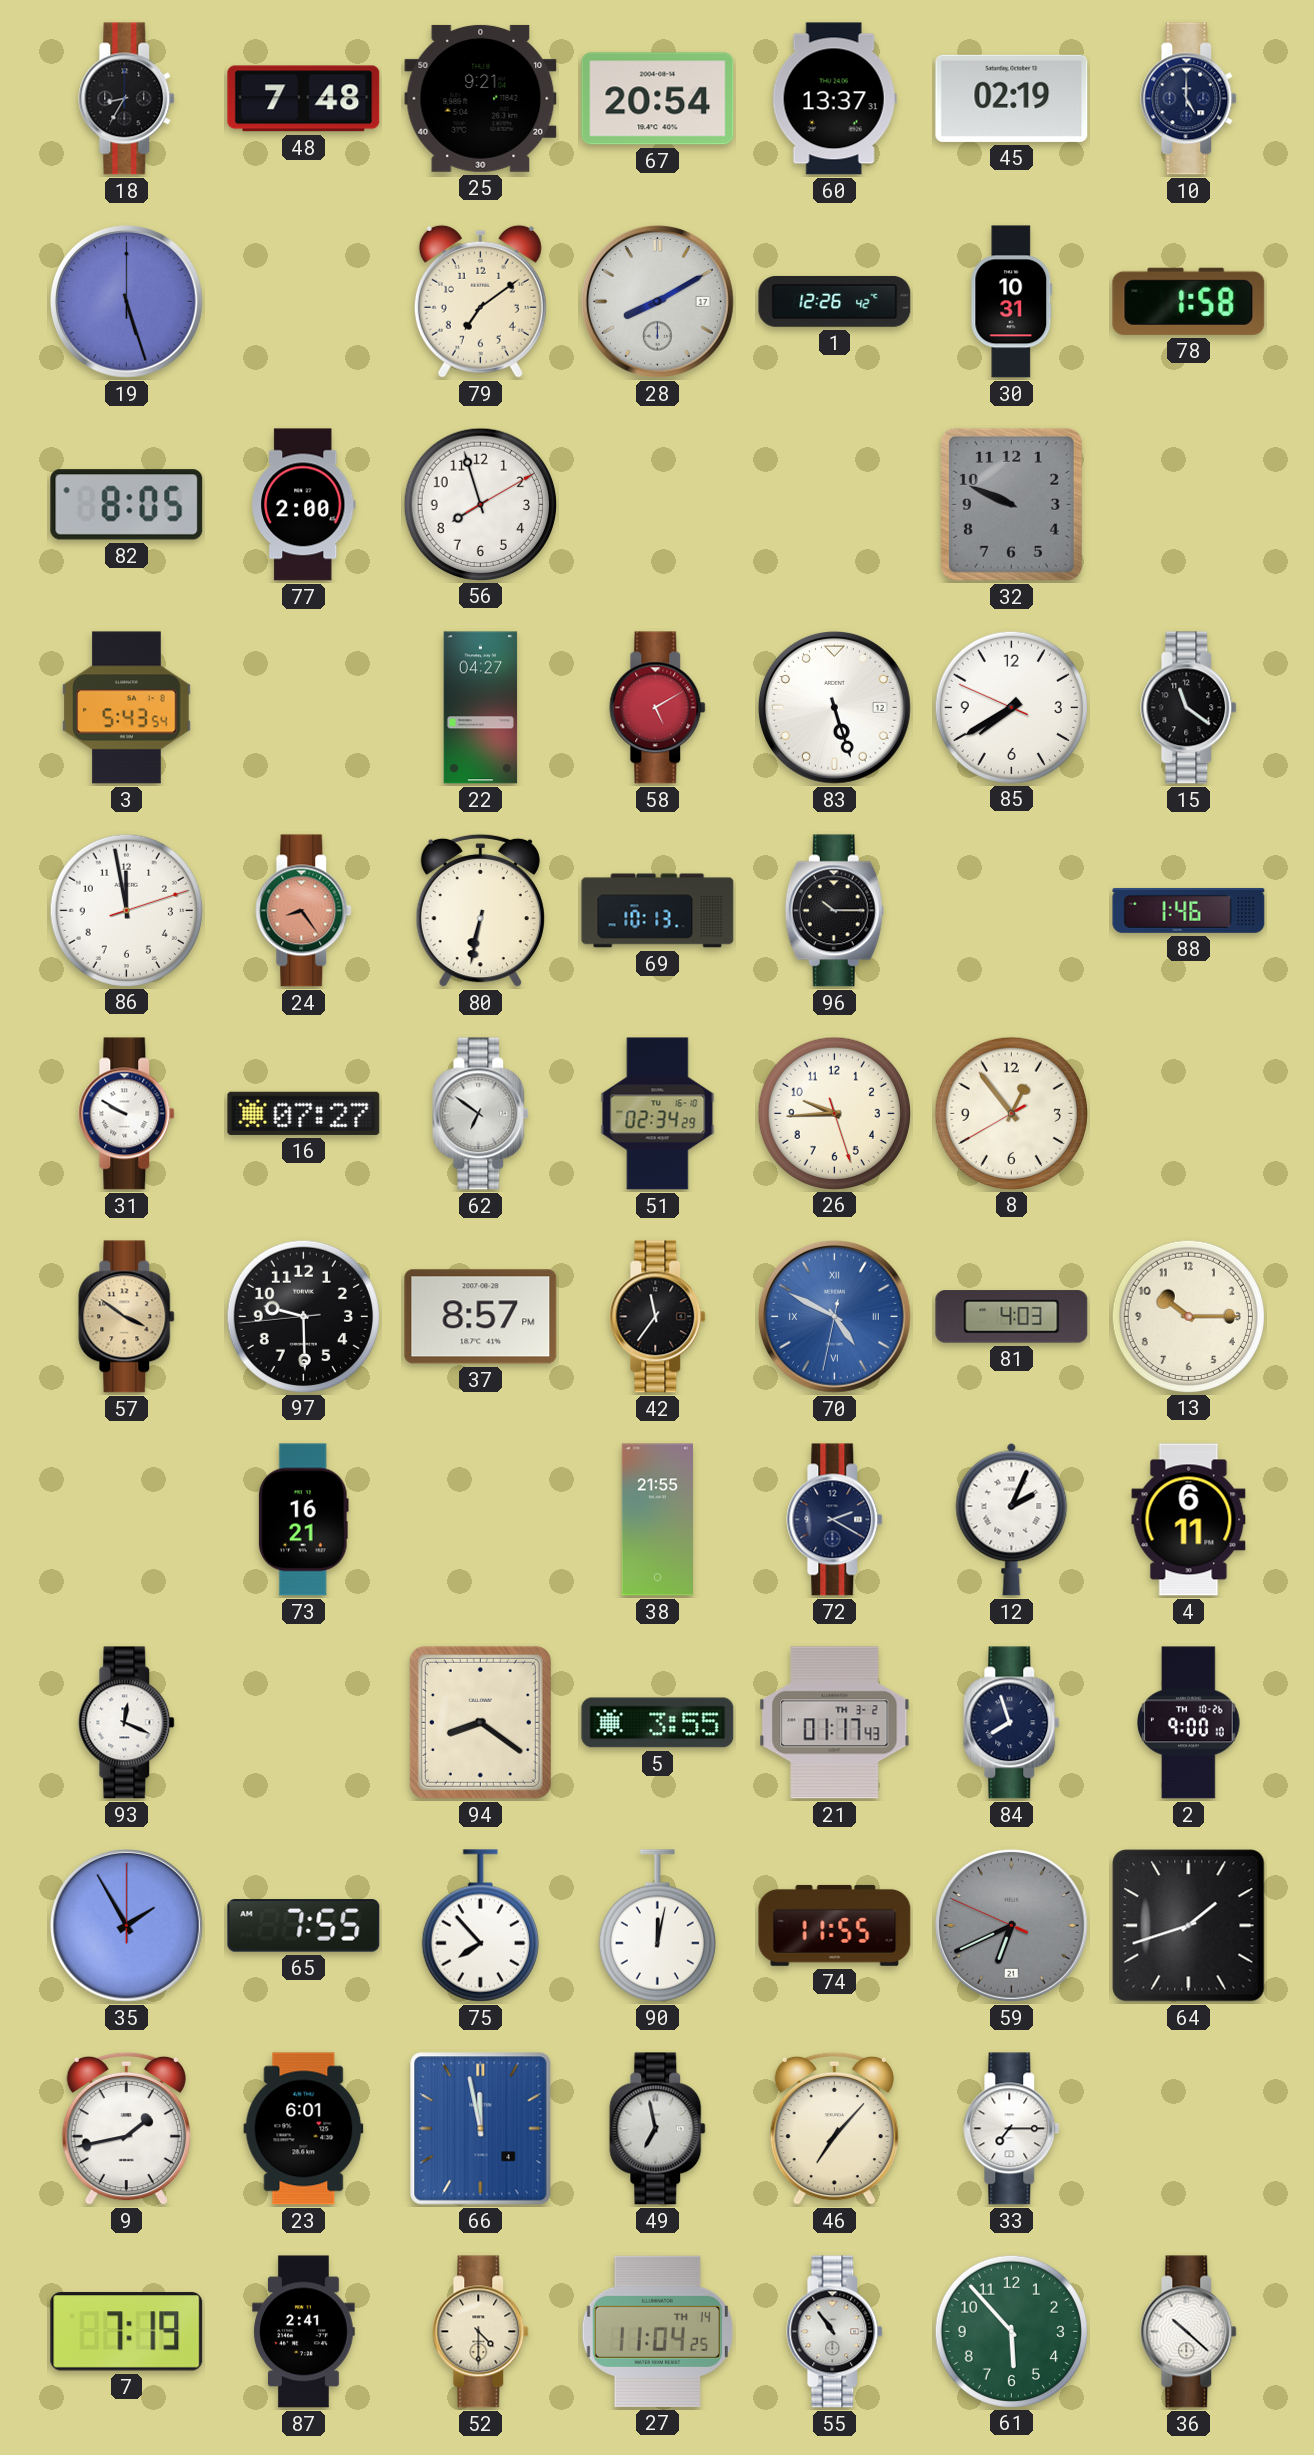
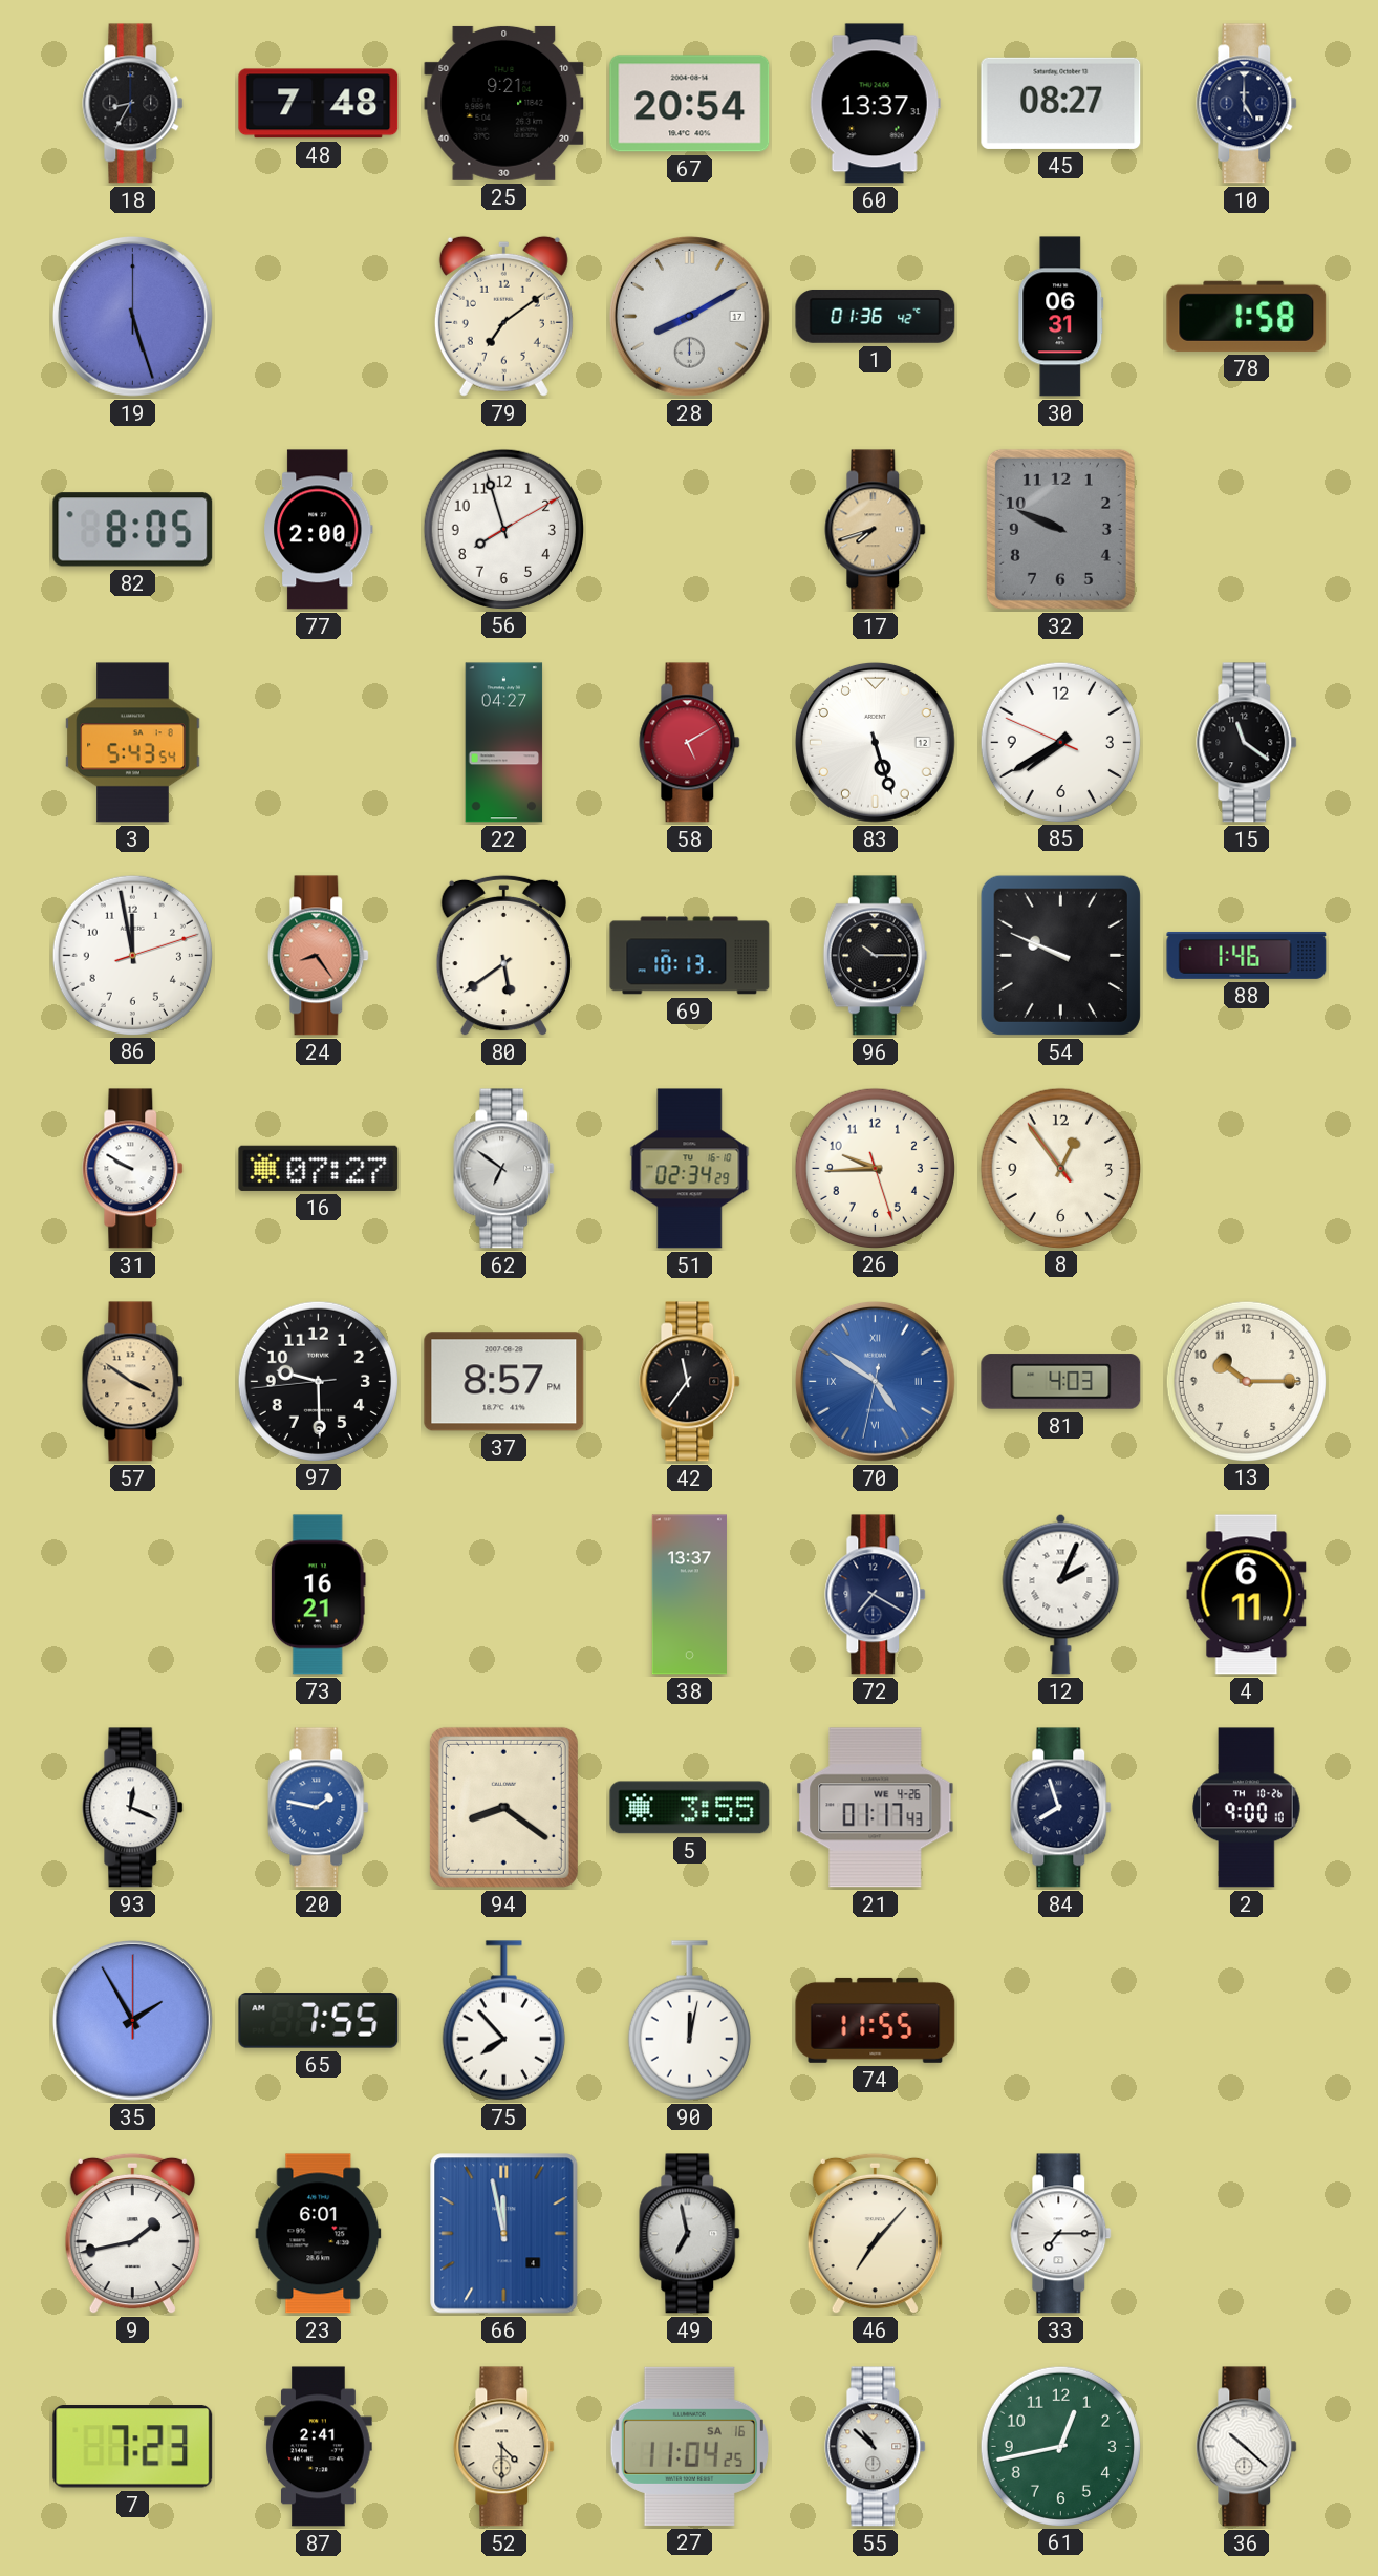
45: 02:19 -> 08:27
1: 12:26 -> 01:36
30: 10:31 -> 06:31
17: none -> 7:42
80: 6:32 -> 5:39
54: none -> 9:49
8: 12:53:40 -> 12:53:54
70: 4:49 -> 4:50
38: 21:55 -> 13:37
72: 2:20 -> 7:20
20: none -> 1:47
21 date: TH 3-2 -> WE 4-26
59: 6:40 -> none
64: 1:42 -> none
7: 7:19 -> 7:23
27 date: TH 14 -> SA 16
55: 10:54 -> 10:52
61: 5:53 -> 12:43
